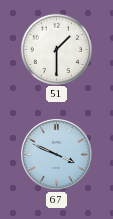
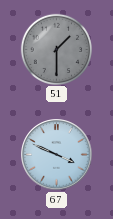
51 dial: white -> grey
